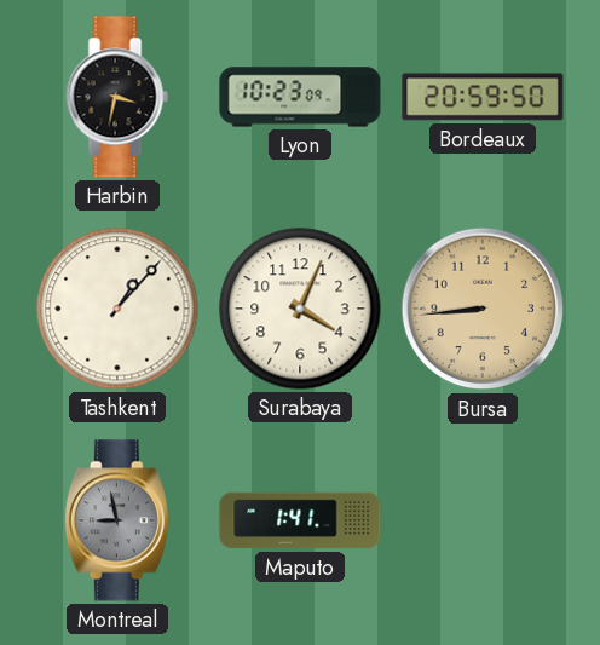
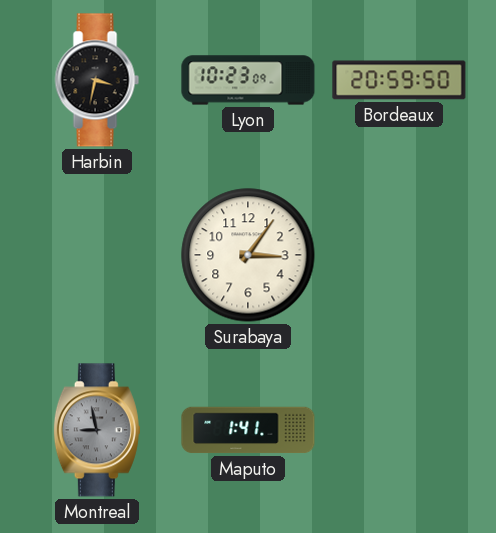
Tashkent: 1:07 -> none
Surabaya: 4:04 -> 3:06
Bursa: 8:44 -> none
